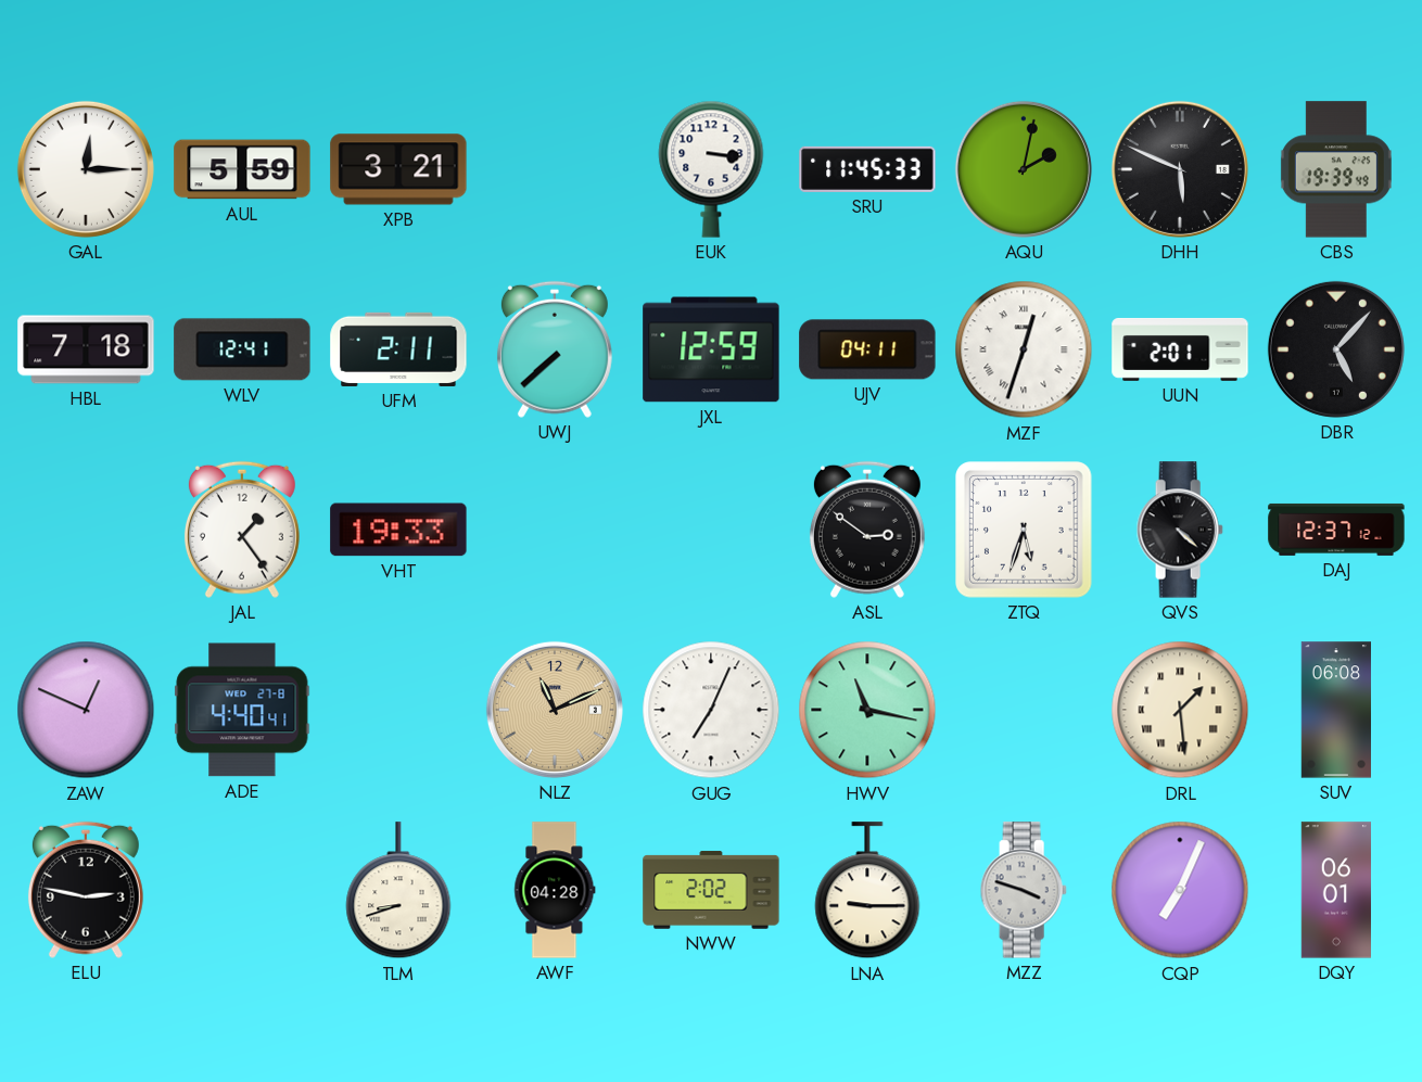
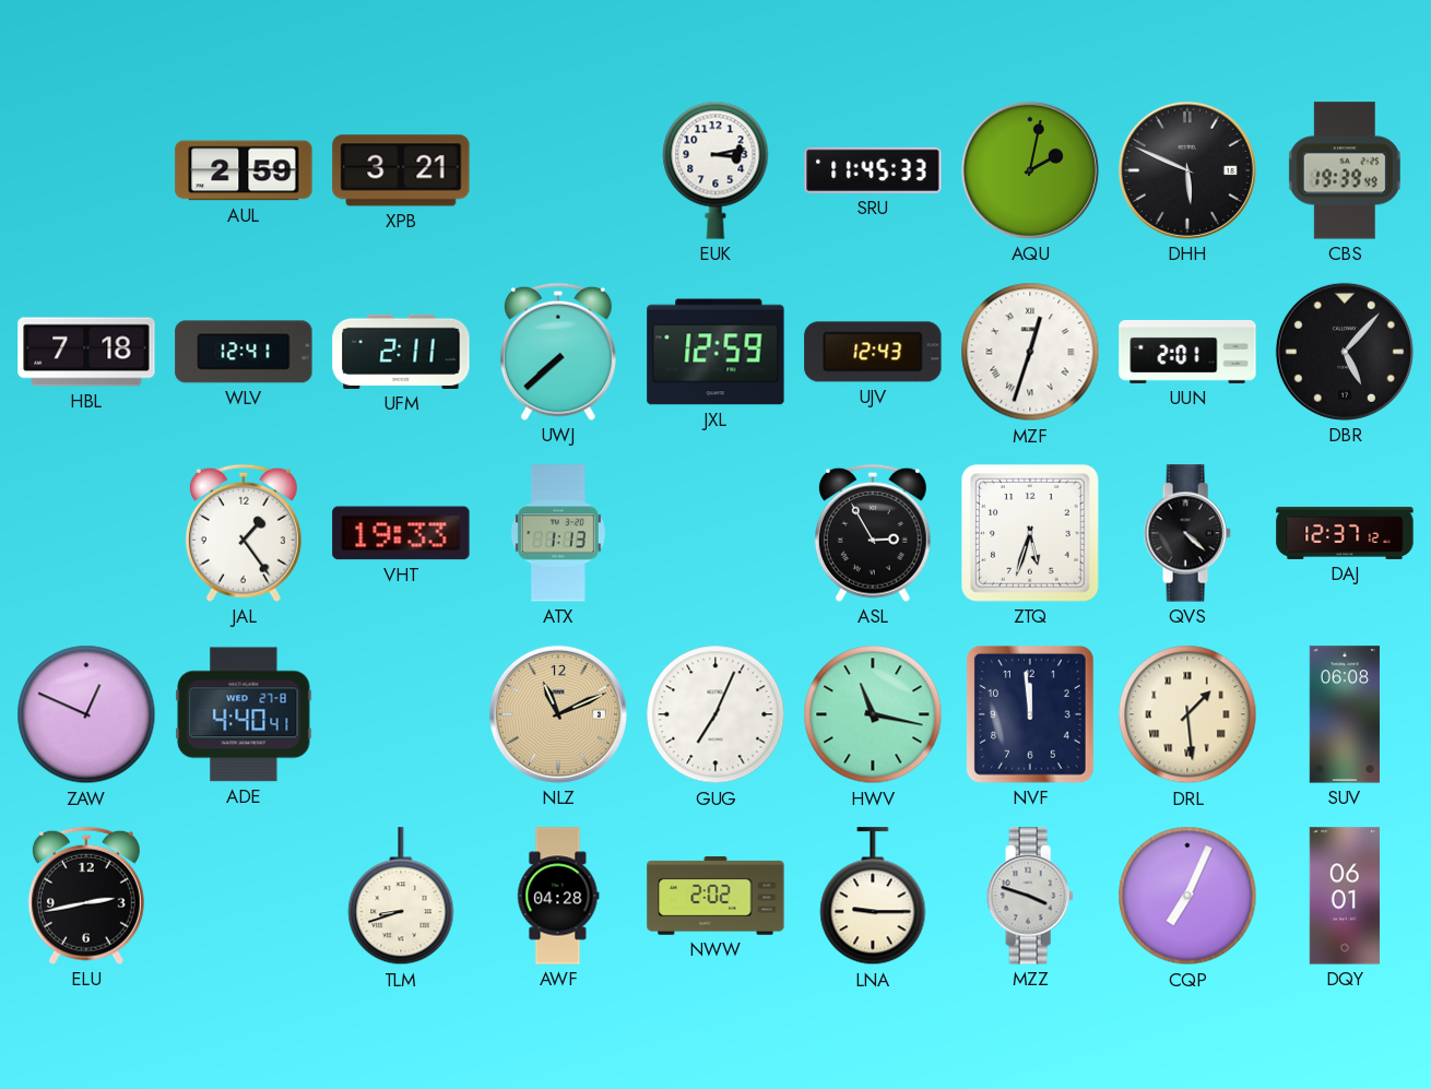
GAL: 12:15 -> none
AUL: 5:59 -> 2:59
EUK: 3:16 -> 3:13
UJV: 04:11 -> 12:43
ATX: none -> 1:13
ASL: 2:51 -> 2:55
NVF: none -> 11:59
ELU: 2:47 -> 2:43
